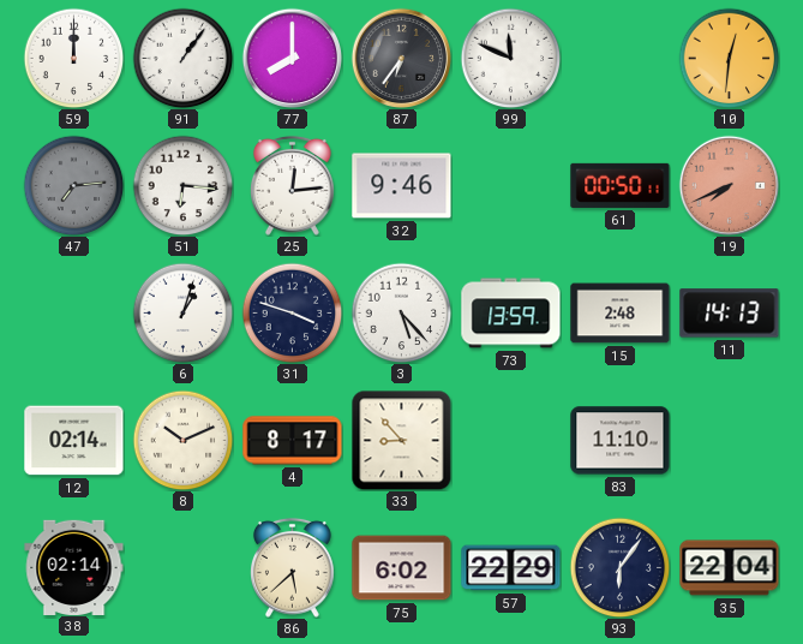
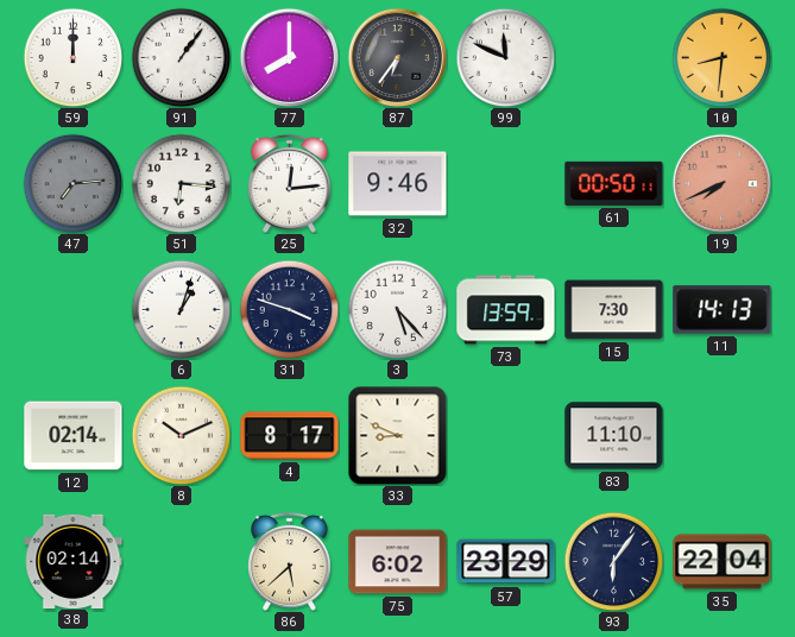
10: 12:31 -> 8:31
15: 2:48 -> 7:30
33: 8:53 -> 8:49
57: 22:29 -> 23:29
